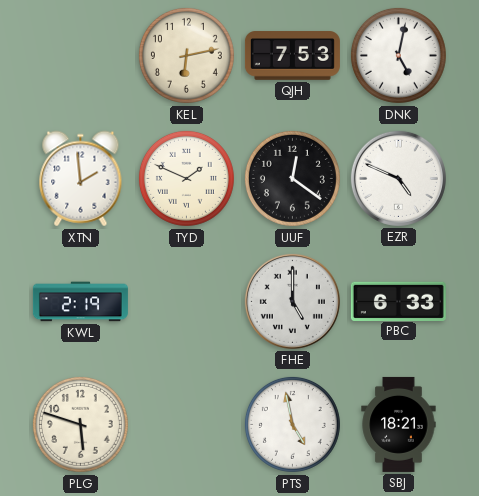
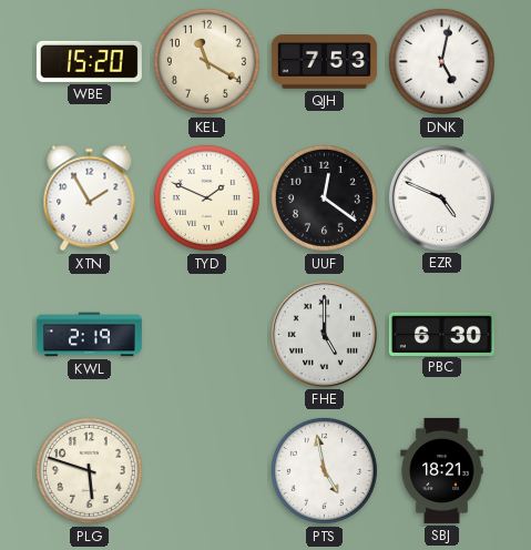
WBE: none -> 15:20
KEL: 6:13 -> 11:20
XTN: 1:59 -> 1:55
PBC: 6:33 -> 6:30
